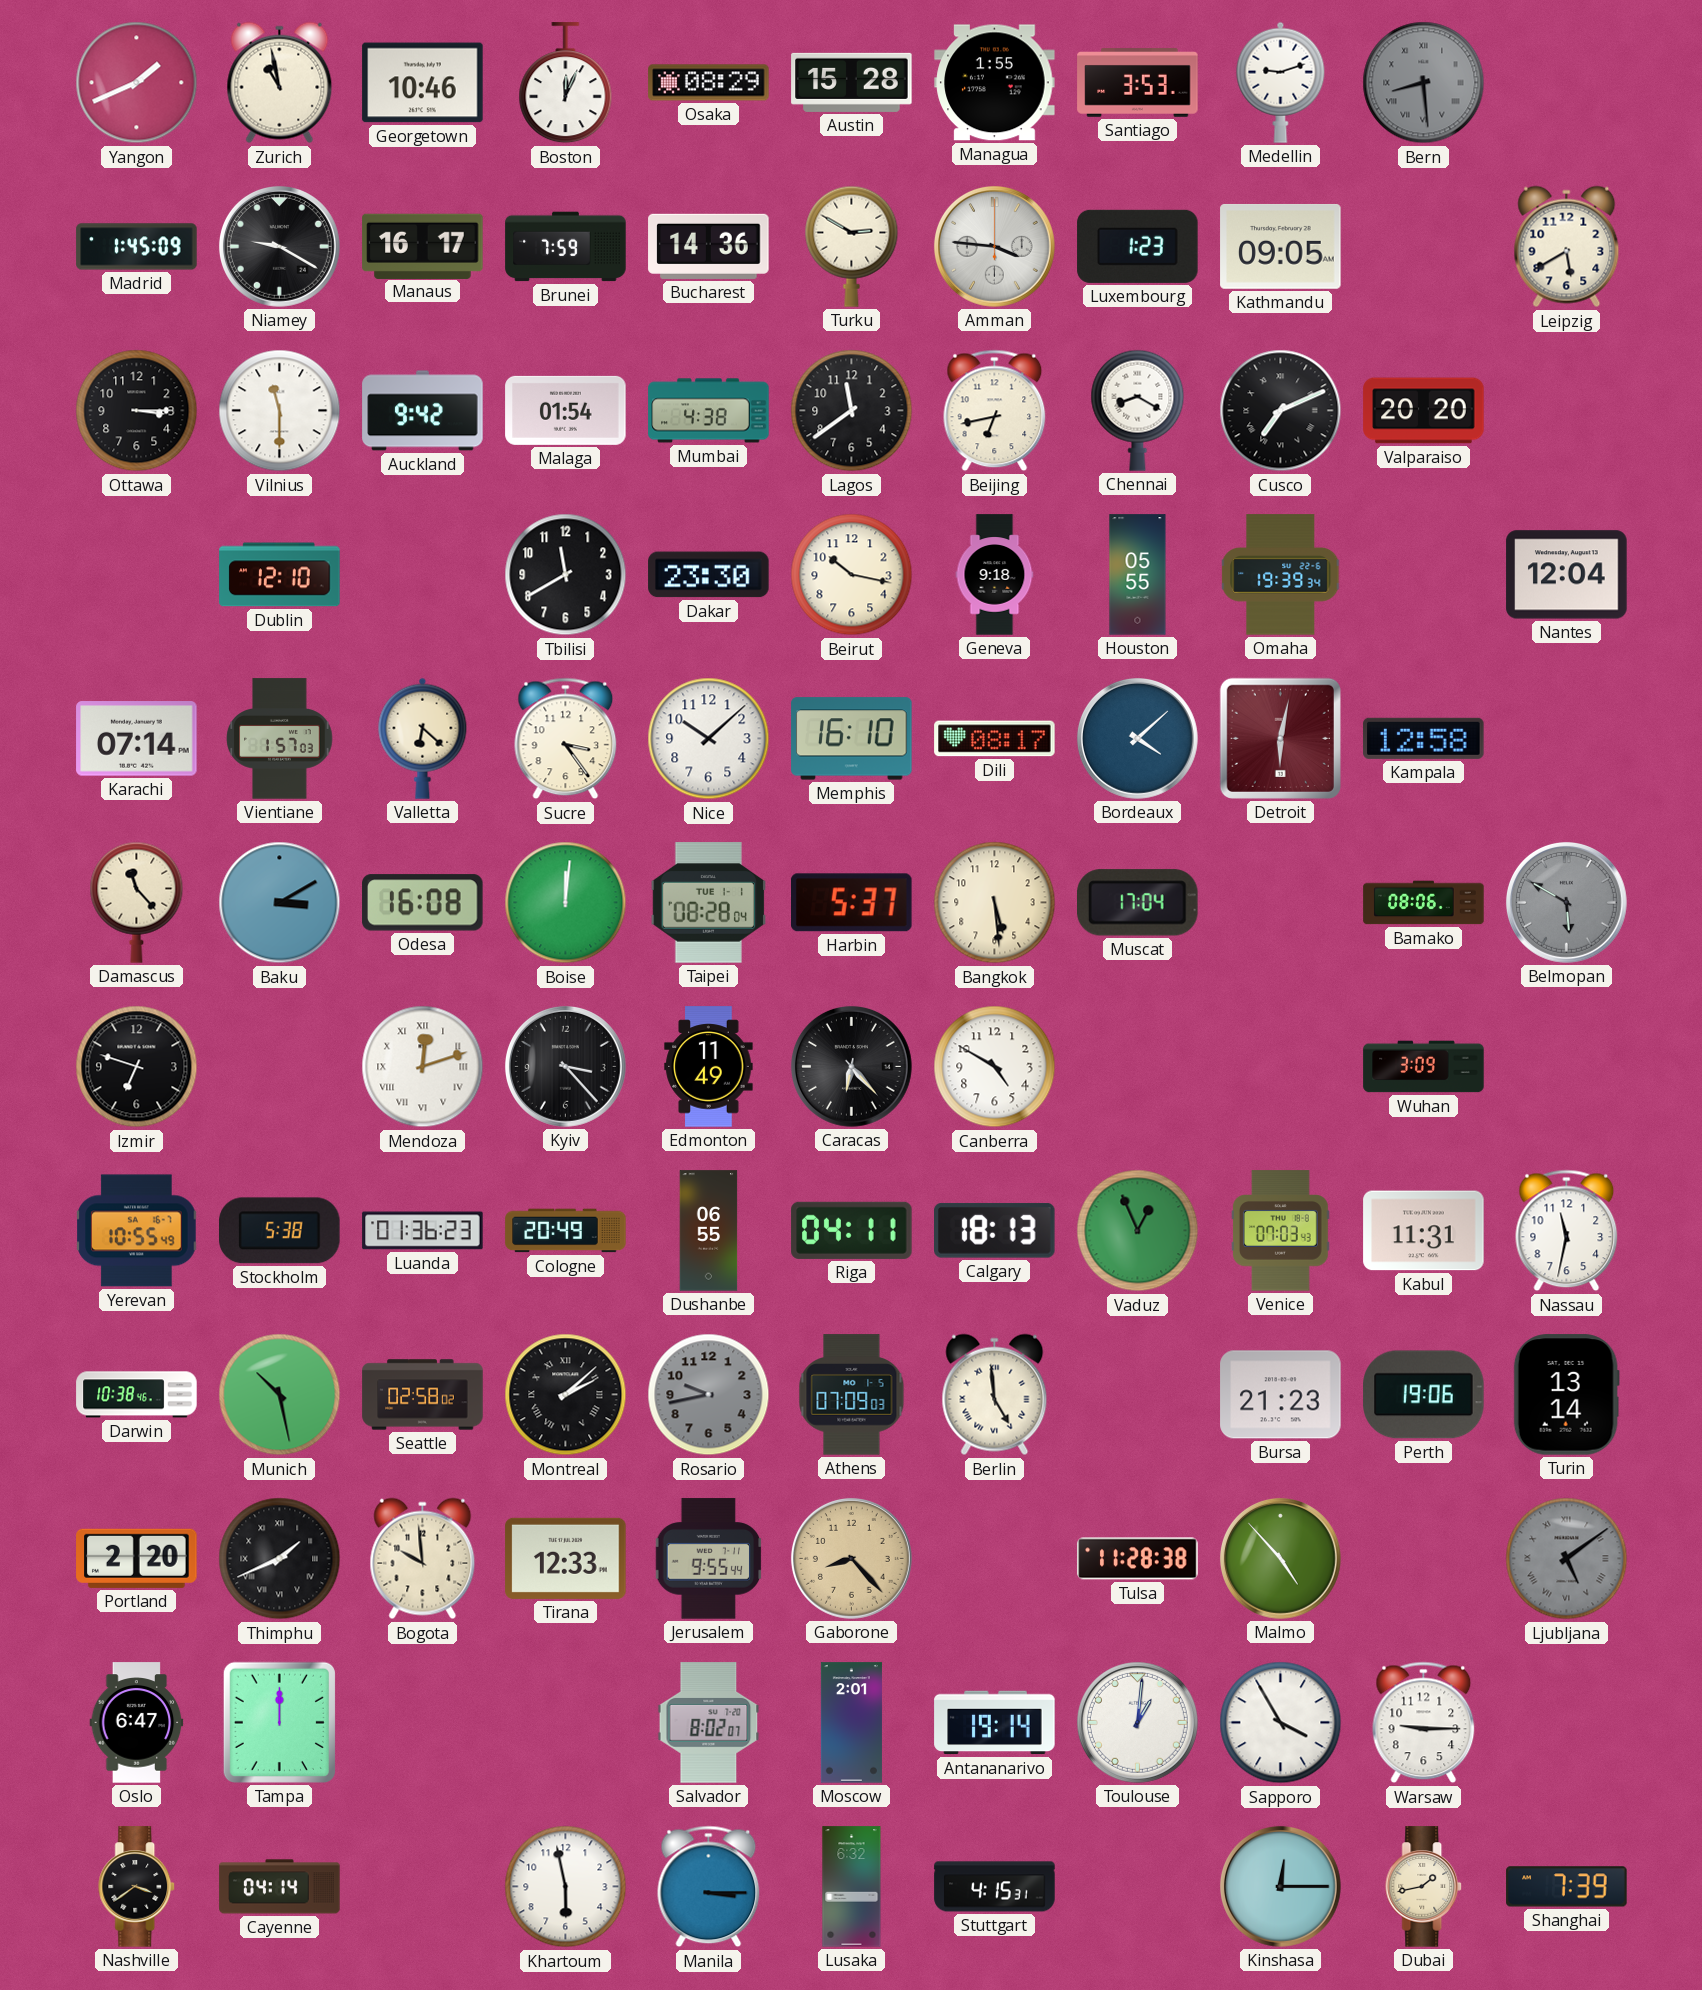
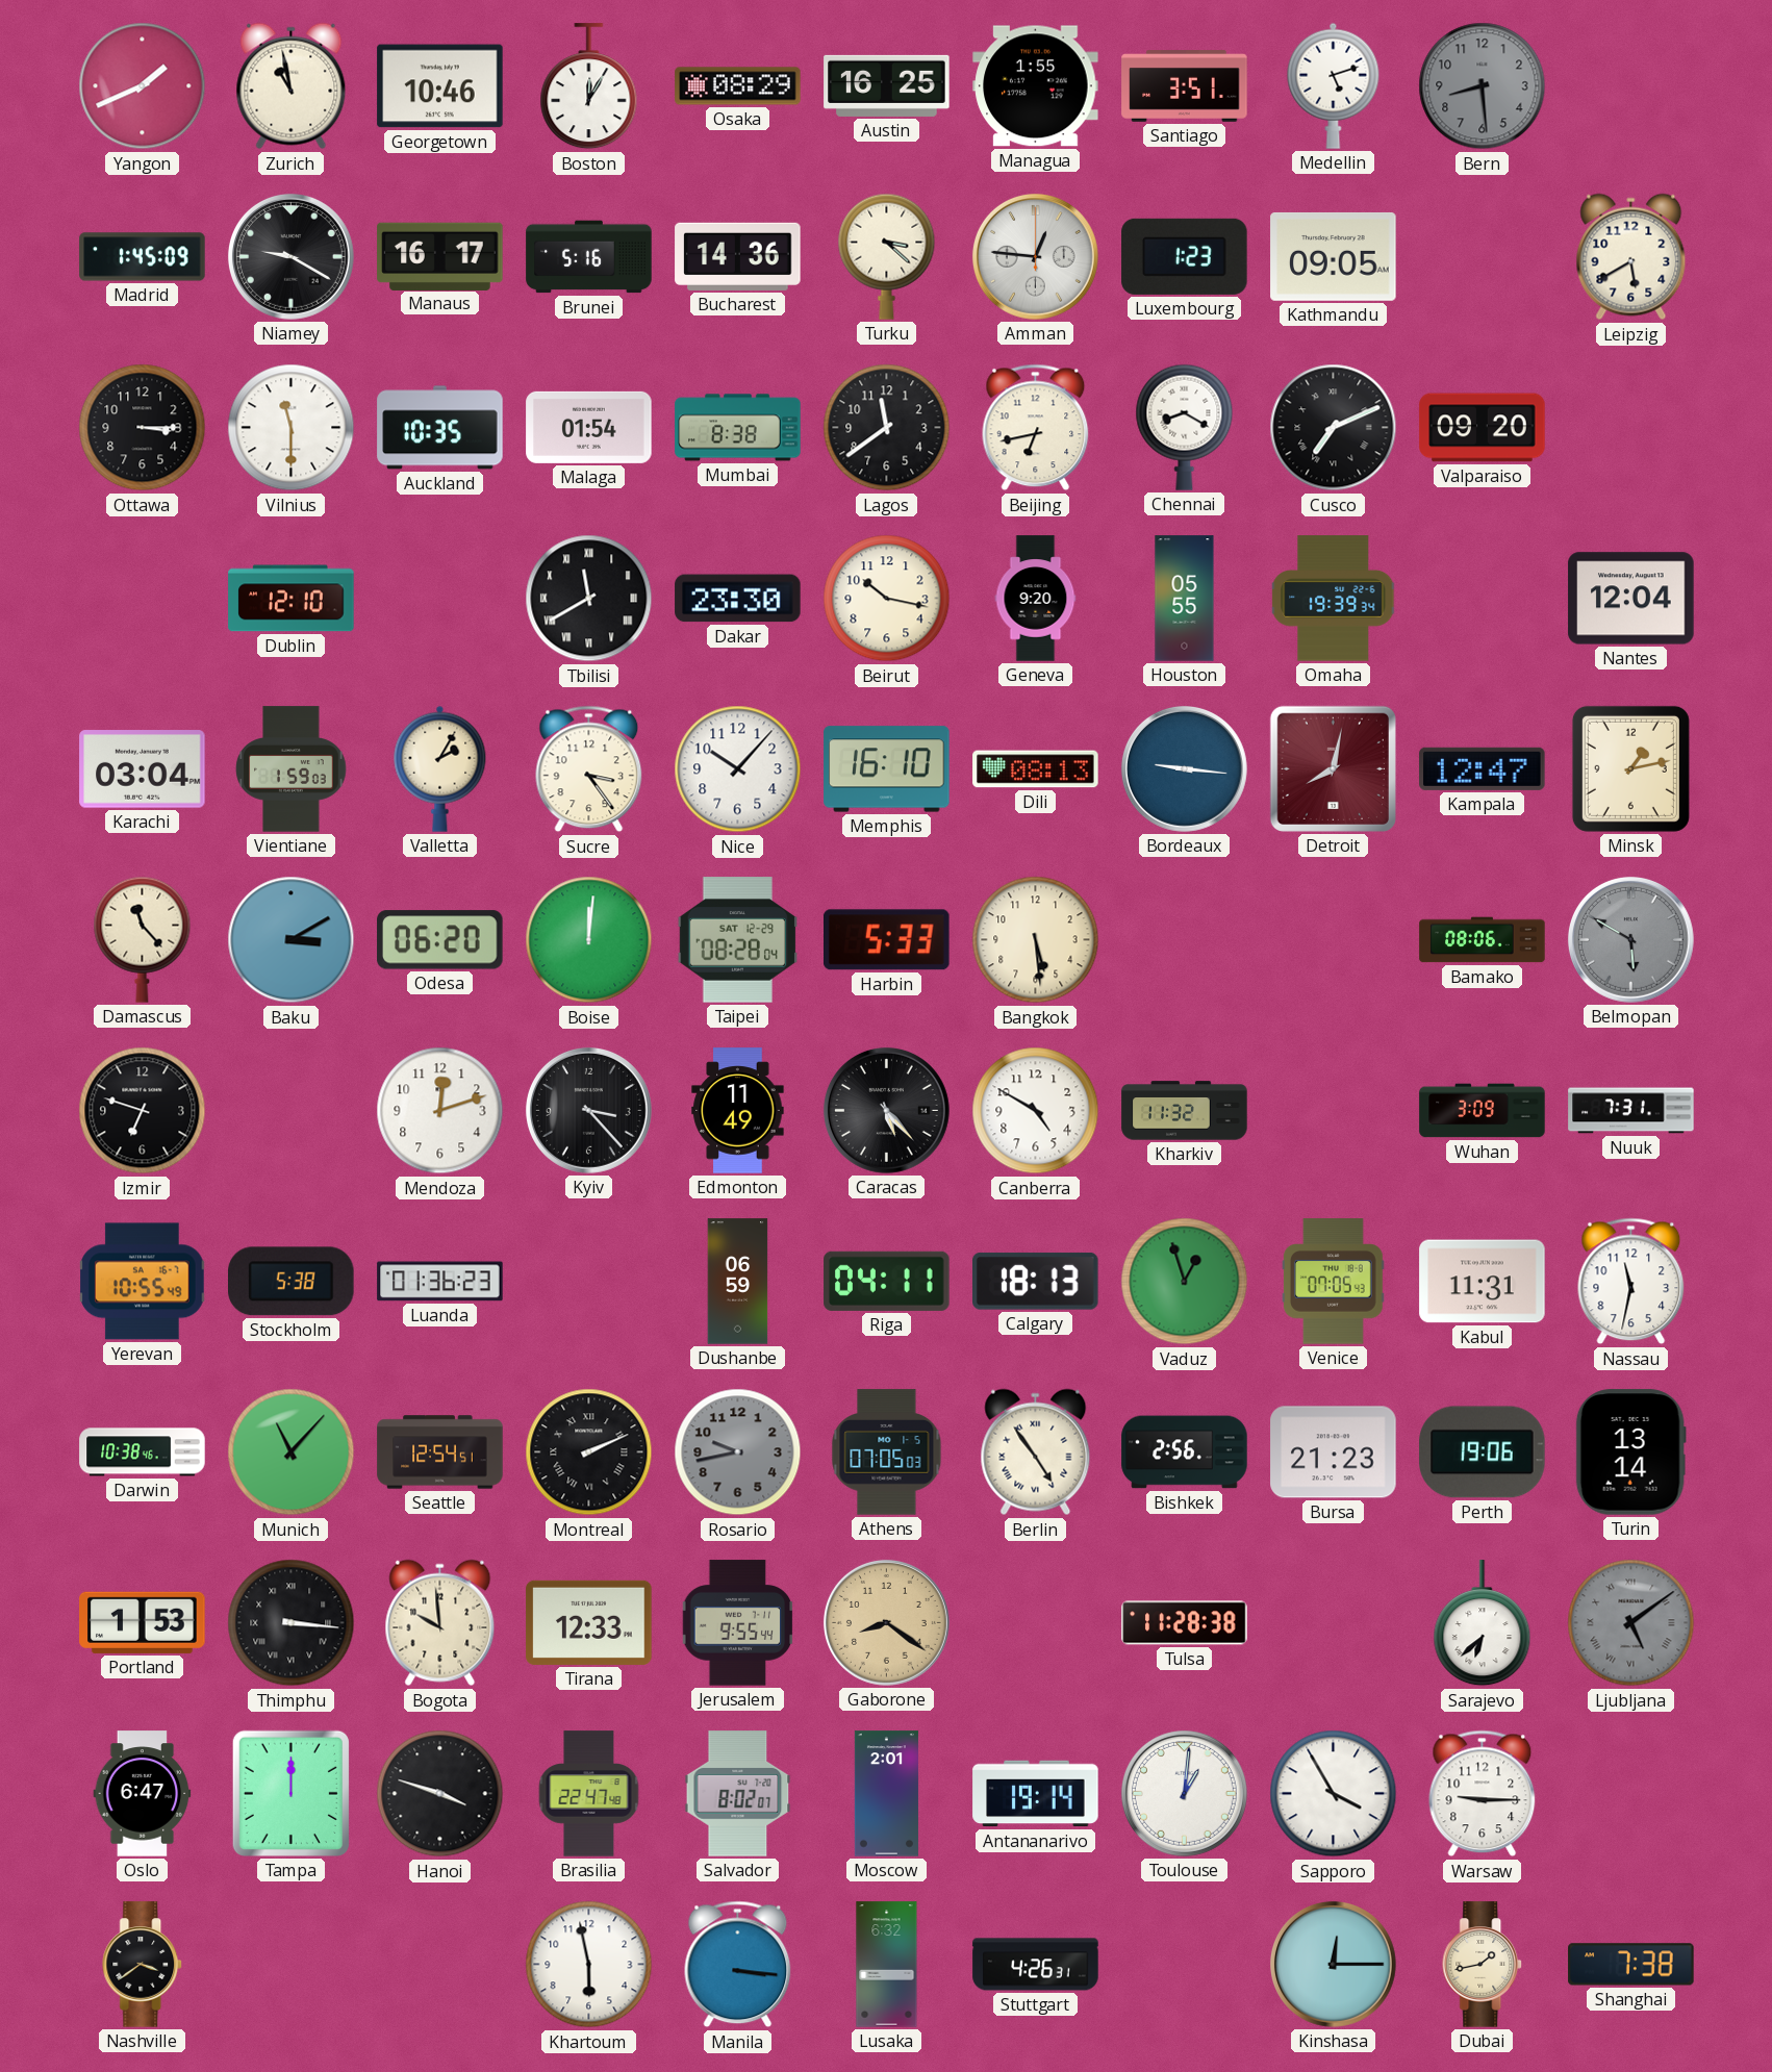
Boston: 12:04 -> 12:05
Austin: 15:28 -> 16:25
Santiago: 3:53 -> 3:51
Medellin: 9:12 -> 5:12
Bern numerals: Roman -> Arabic
Brunei: 7:59 -> 5:16
Turku: 2:50 -> 3:22
Amman: 3:46 -> 12:46
Auckland: 9:42 -> 10:35
Mumbai: 4:38 -> 8:38
Valparaiso: 20:20 -> 09:20
Tbilisi numerals: Arabic -> Roman
Geneva: 9:18 -> 9:20
Karachi: 07:14 -> 03:04
Vientiane: 1:57 -> 1:59
Valletta: 6:22 -> 2:05
Nice: 10:08 -> 10:07
Dili: 08:17 -> 08:13
Bordeaux: 4:08 -> 9:16
Detroit: 6:02 -> 8:02
Kampala: 12:58 -> 12:47
Minsk: none -> 1:13
Odesa: 16:08 -> 06:20
Taipei date: TUE 1-1 -> SAT 12-29
Harbin: 5:37 -> 5:33
Muscat: 17:04 -> none
Mendoza numerals: Roman -> Arabic
Caracas: 6:23 -> 5:23
Kharkiv: none -> 11:32
Nuuk: none -> 7:31
Cologne: 20:49 -> none
Dushanbe: 06:55 -> 06:59
Vaduz: 12:56 -> 12:57
Venice: 07:03 -> 07:05
Munich: 10:28 -> 11:07
Seattle: 02:58 -> 12:54
Montreal: 2:08 -> 2:11
Athens: 07:09 -> 07:05
Berlin: 4:59 -> 4:54
Bishkek: none -> 2:56
Portland: 2:20 -> 1:53
Thimphu: 1:41 -> 3:16
Gaborone: 8:23 -> 8:21
Malmo: 4:53 -> none
Sarajevo: none -> 6:38
Hanoi: none -> 3:48
Brasilia: none -> 22:47
Cayenne: 04:14 -> none
Manila: 3:15 -> 3:16
Stuttgart: 4:15 -> 4:26
Shanghai: 7:39 -> 7:38
